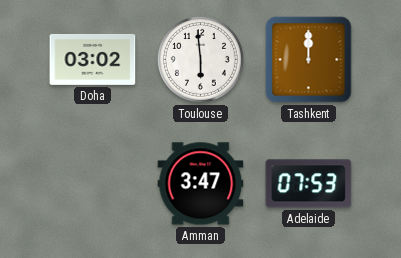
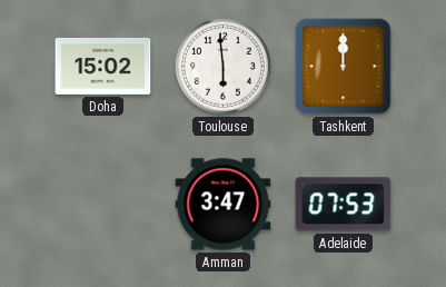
Doha: 03:02 -> 15:02
